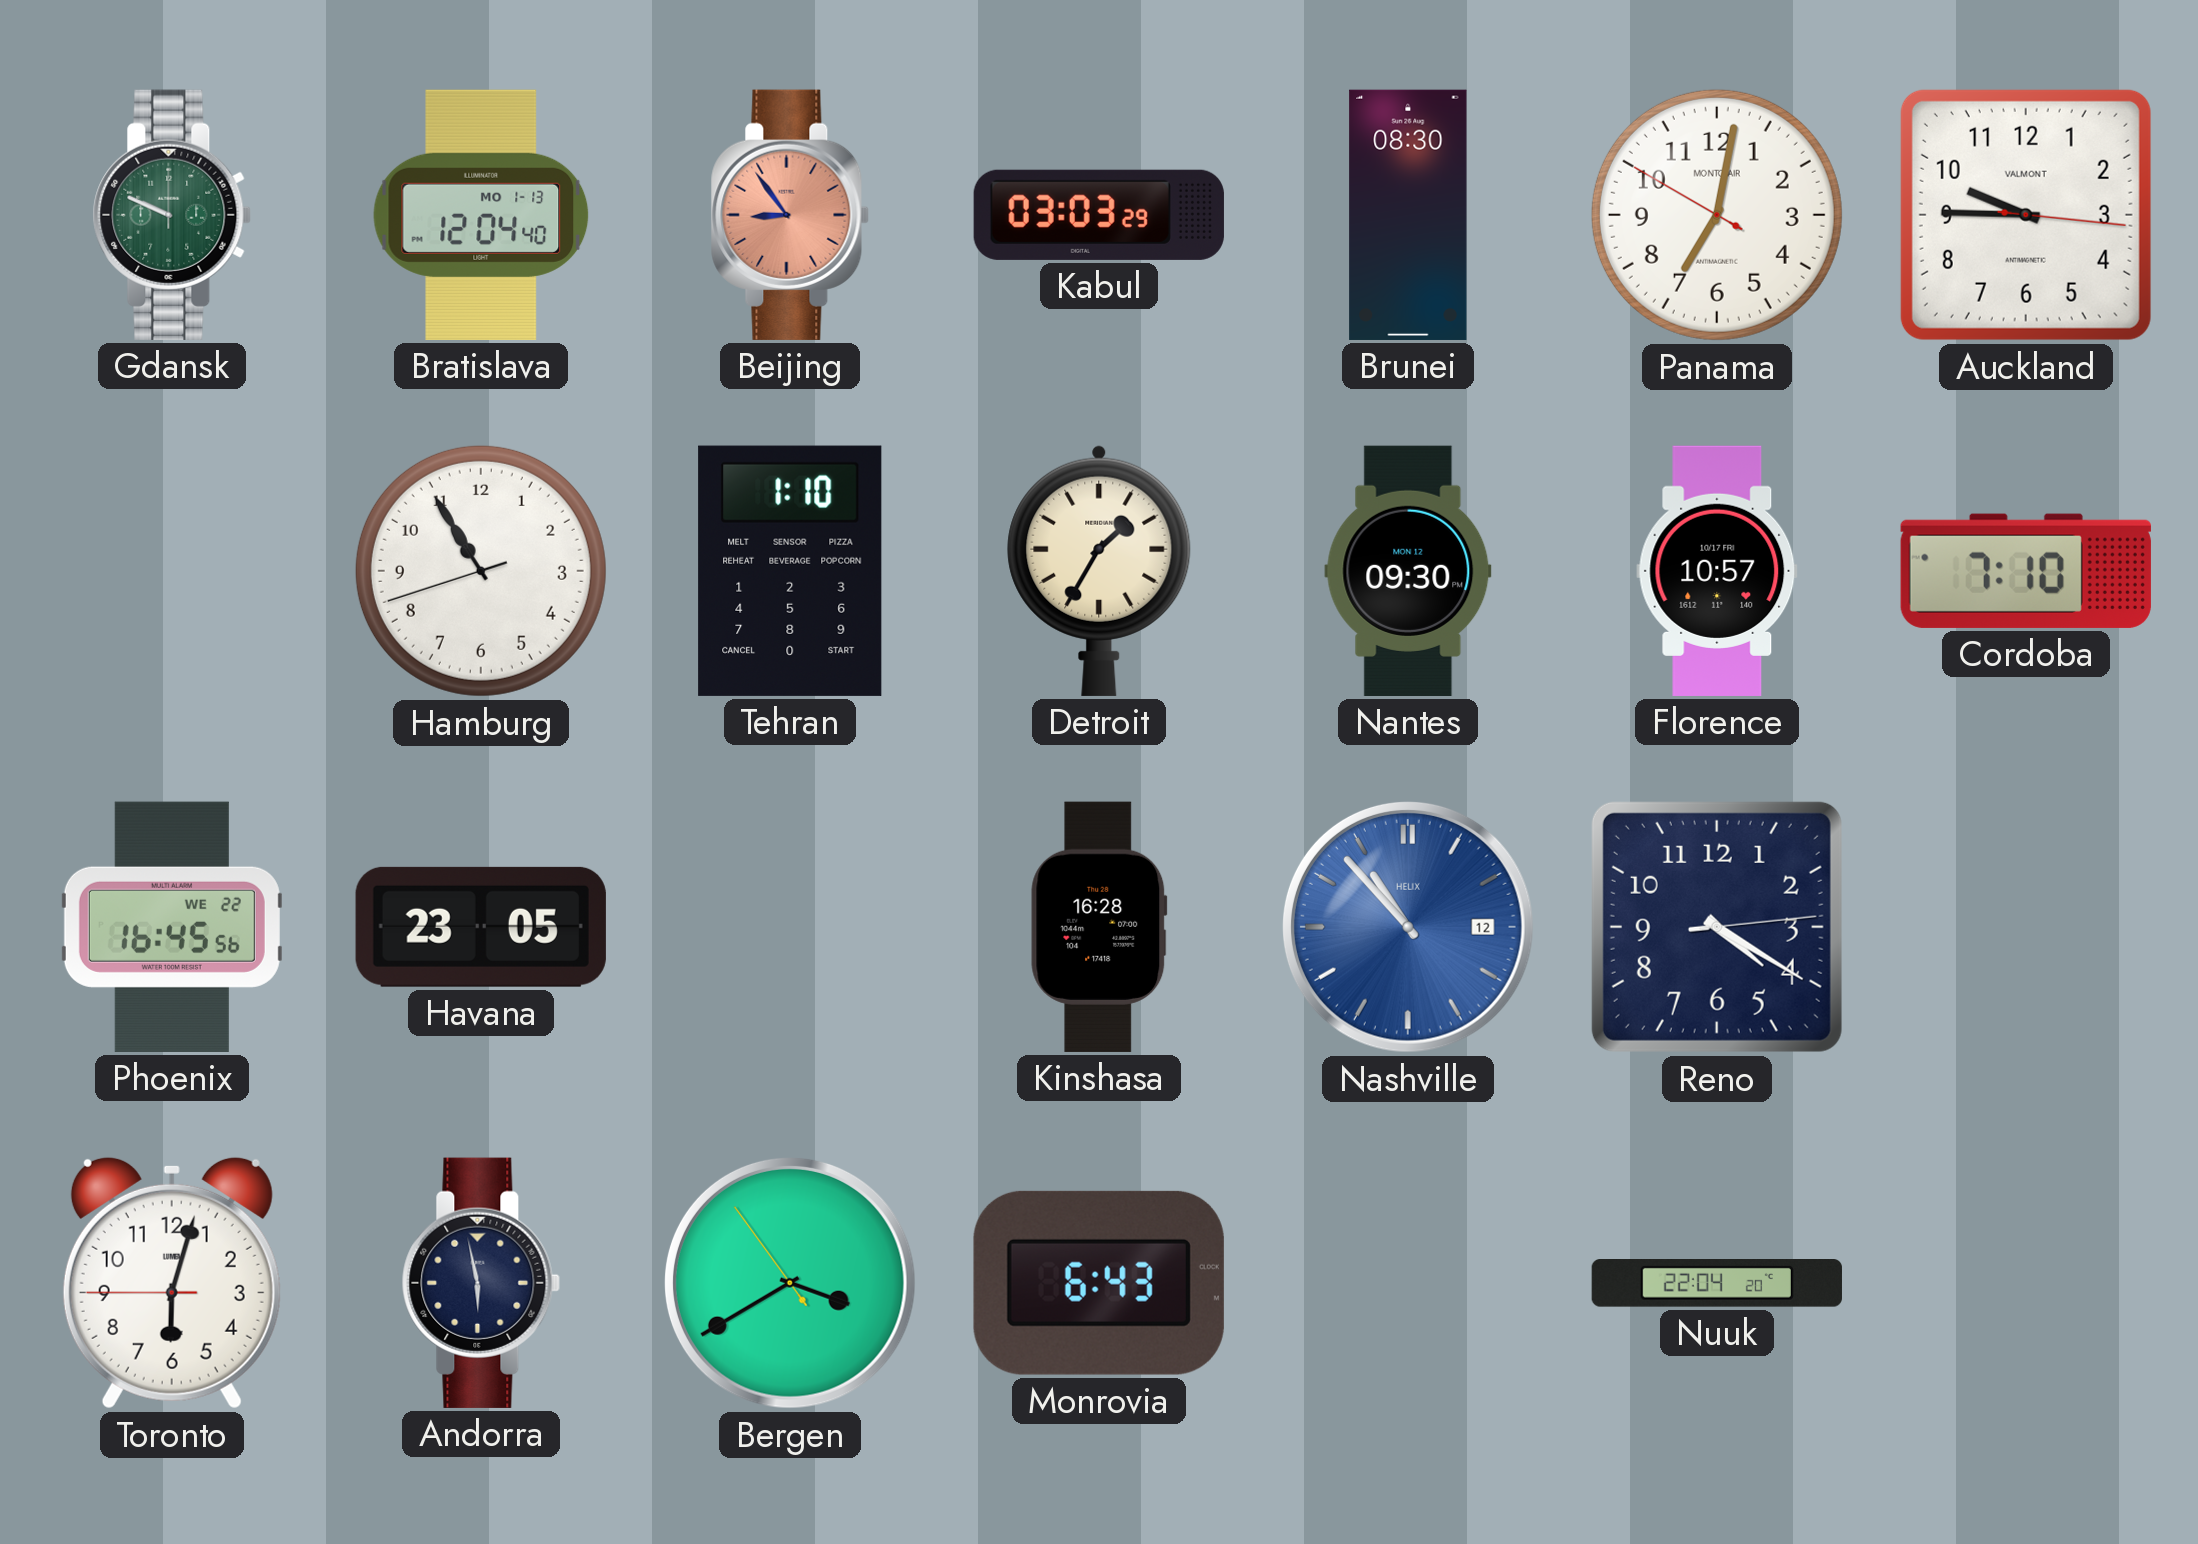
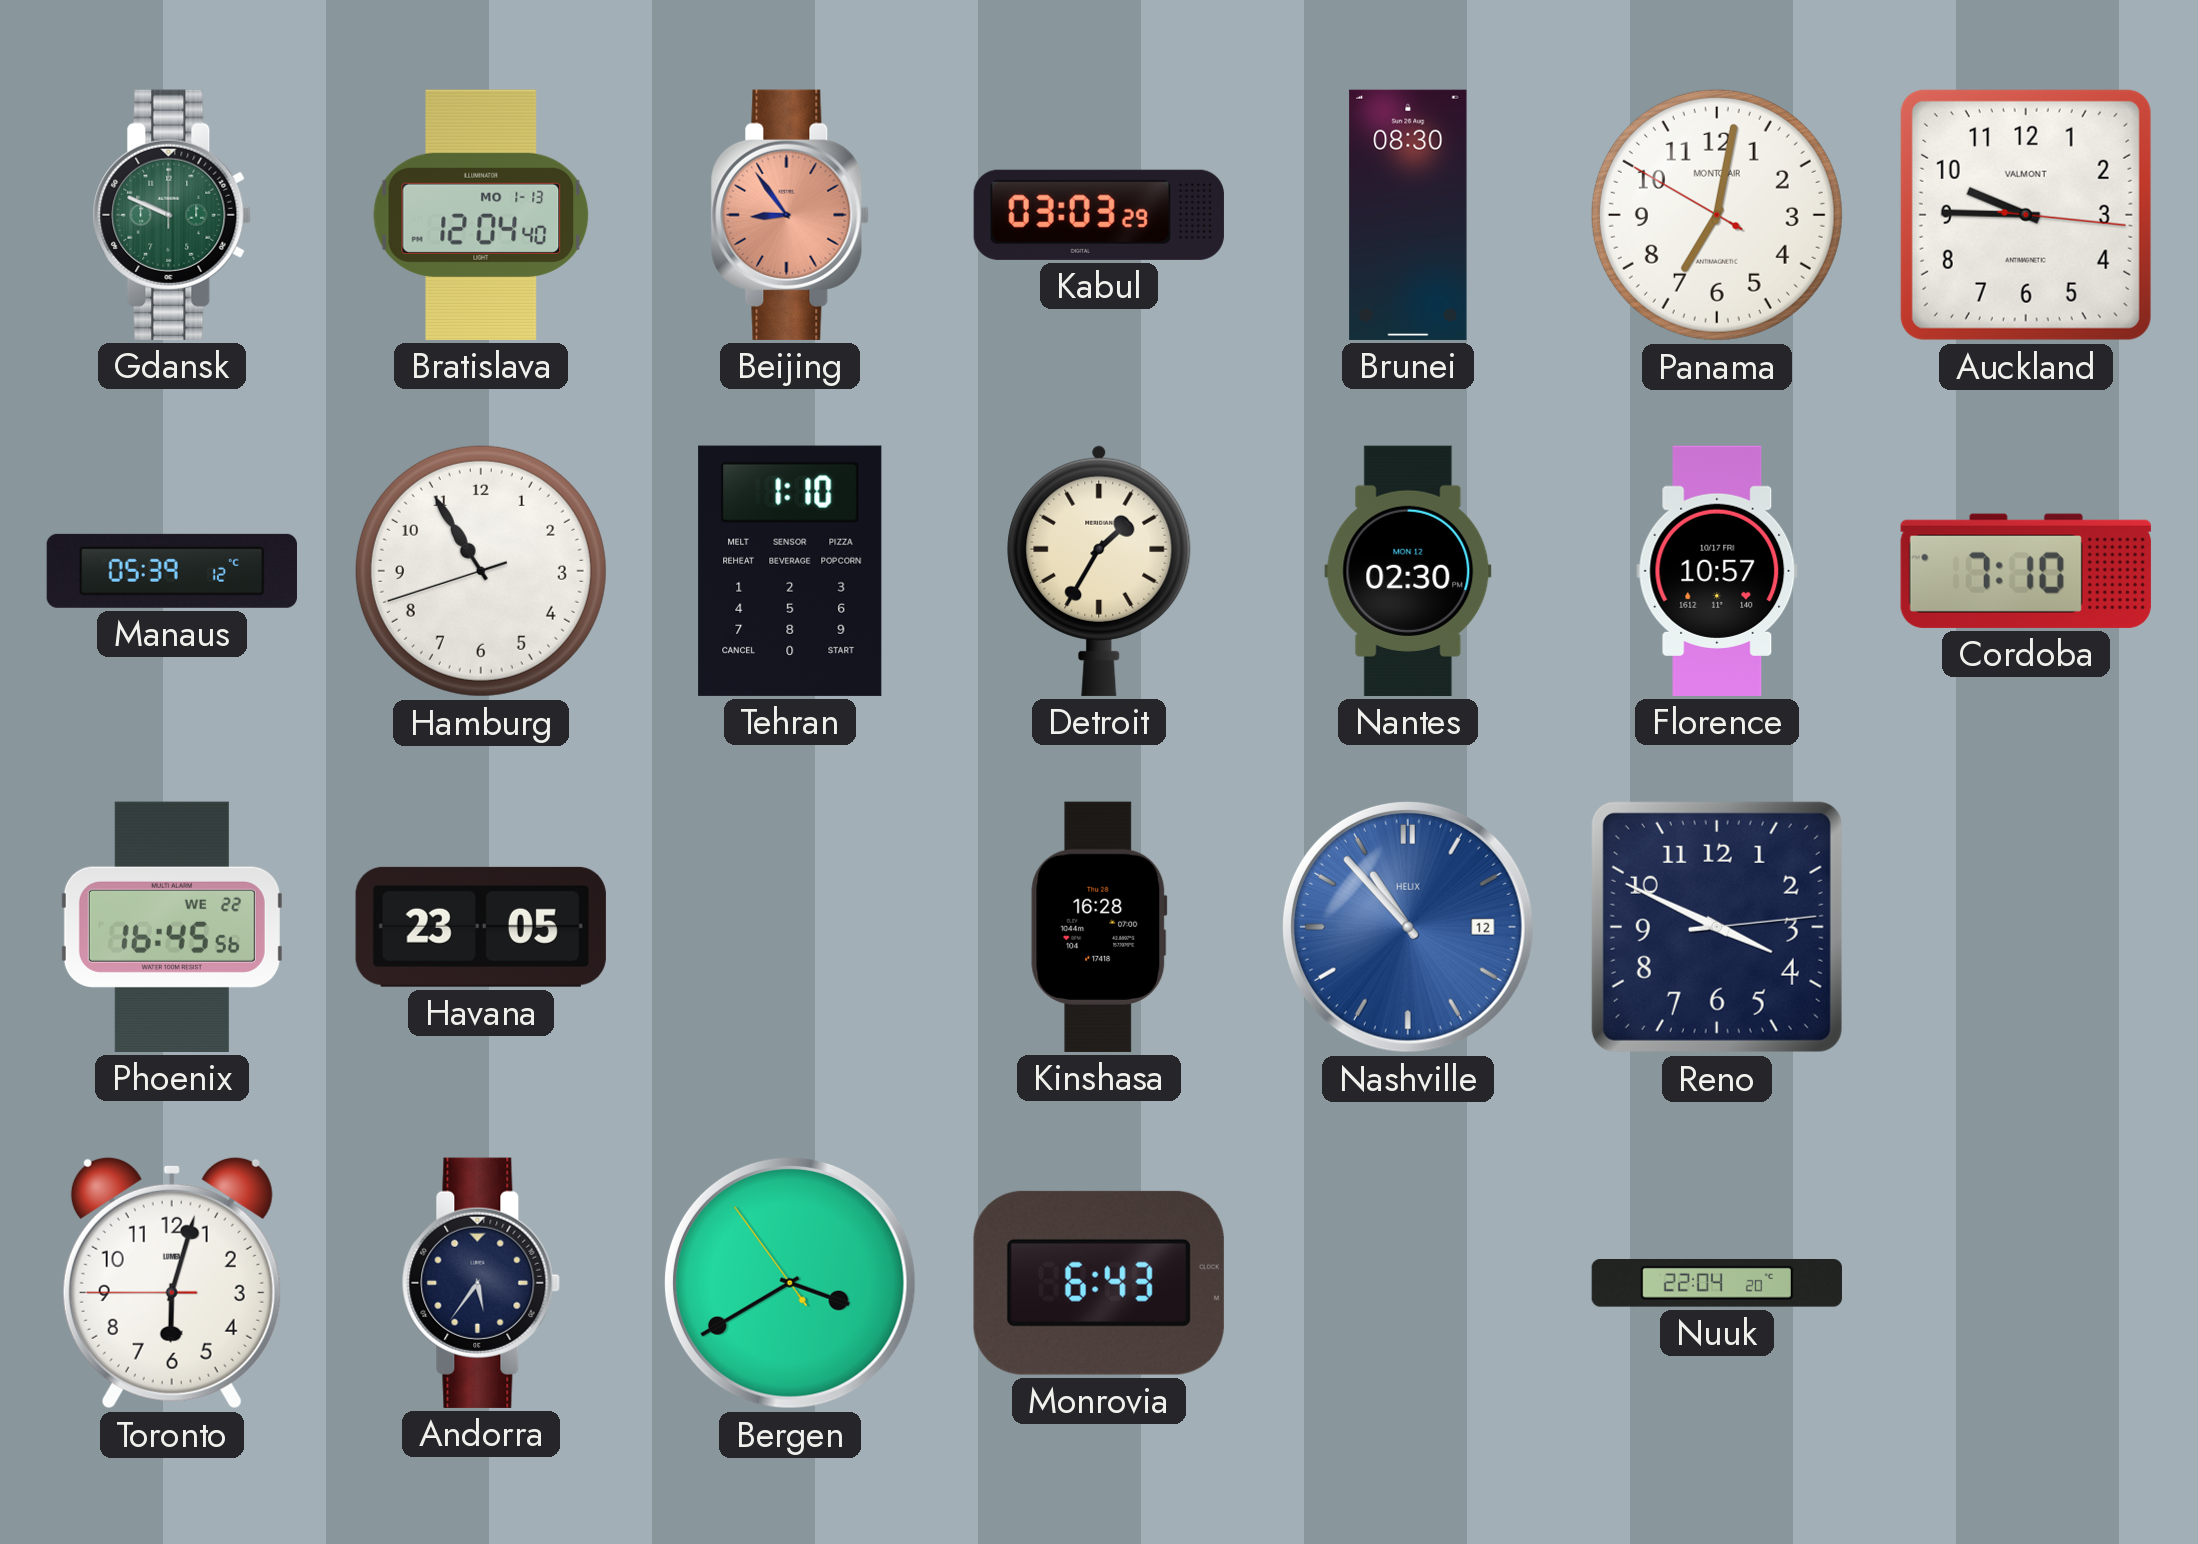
Manaus: none -> 05:39
Nantes: 09:30 -> 02:30
Reno: 4:20 -> 3:49
Andorra: 5:58 -> 5:36
